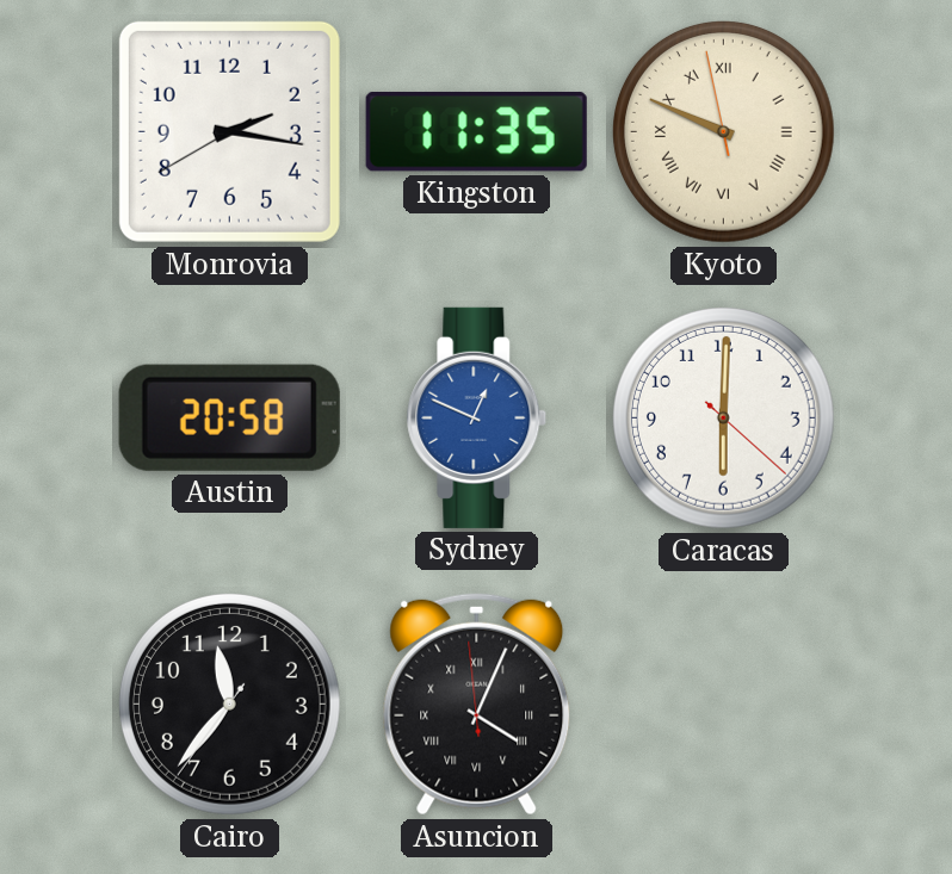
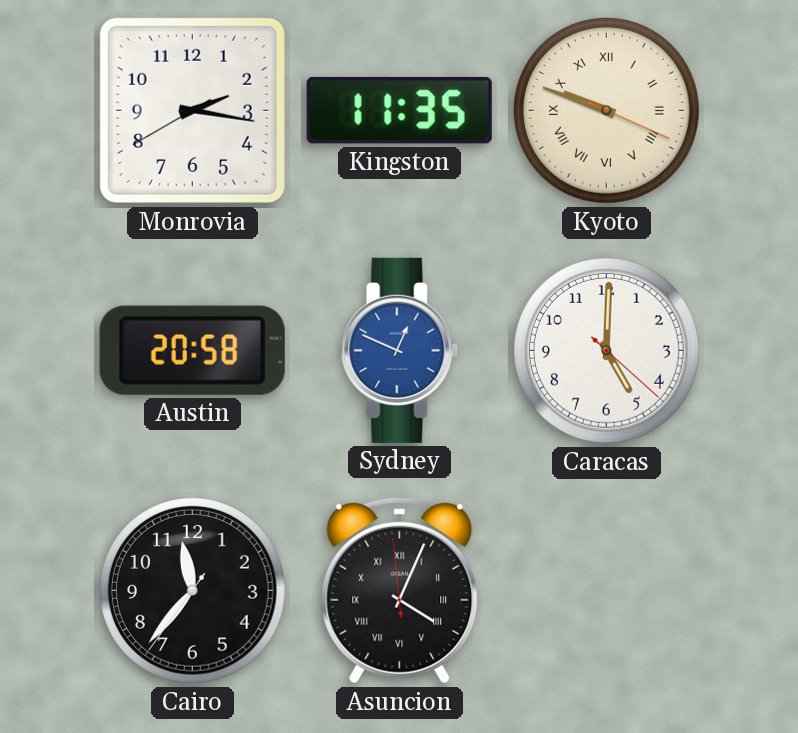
Kyoto: 9:48:58 -> 9:48:19
Caracas: 6:00 -> 5:00
